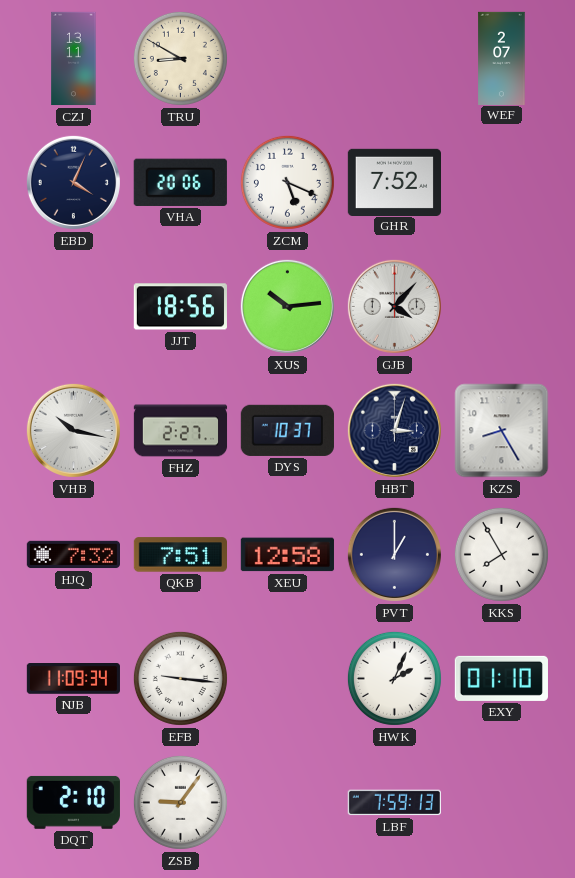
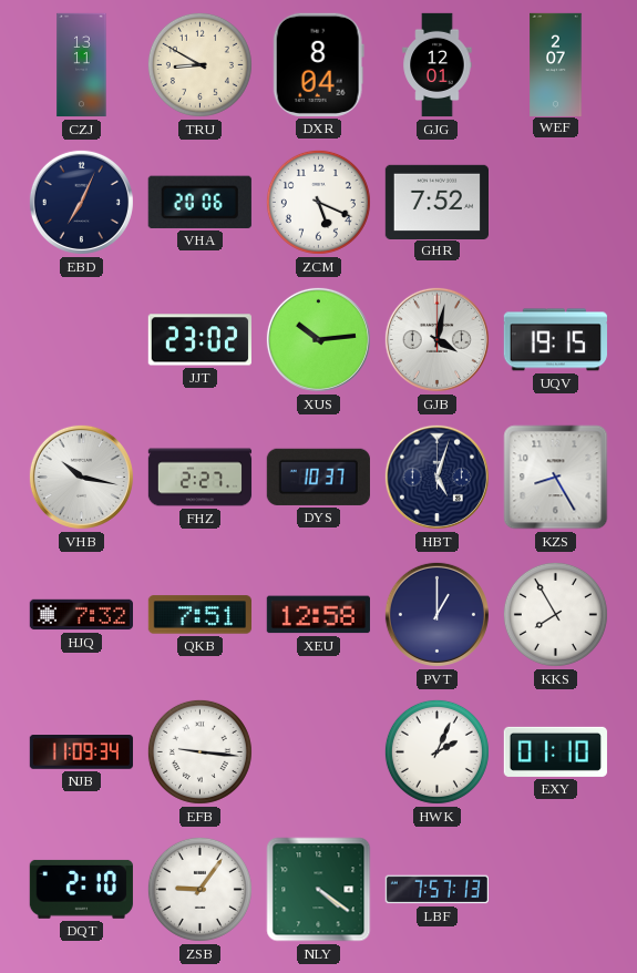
DXR: none -> 8:04
GJG: none -> 12:01
EBD: 4:04 -> 7:04
JJT: 18:56 -> 23:02
GJB: 4:07 -> 4:02
UQV: none -> 19:15
HBT: 3:03 -> 5:03
NLY: none -> 4:21
LBF: 7:59 -> 7:57
